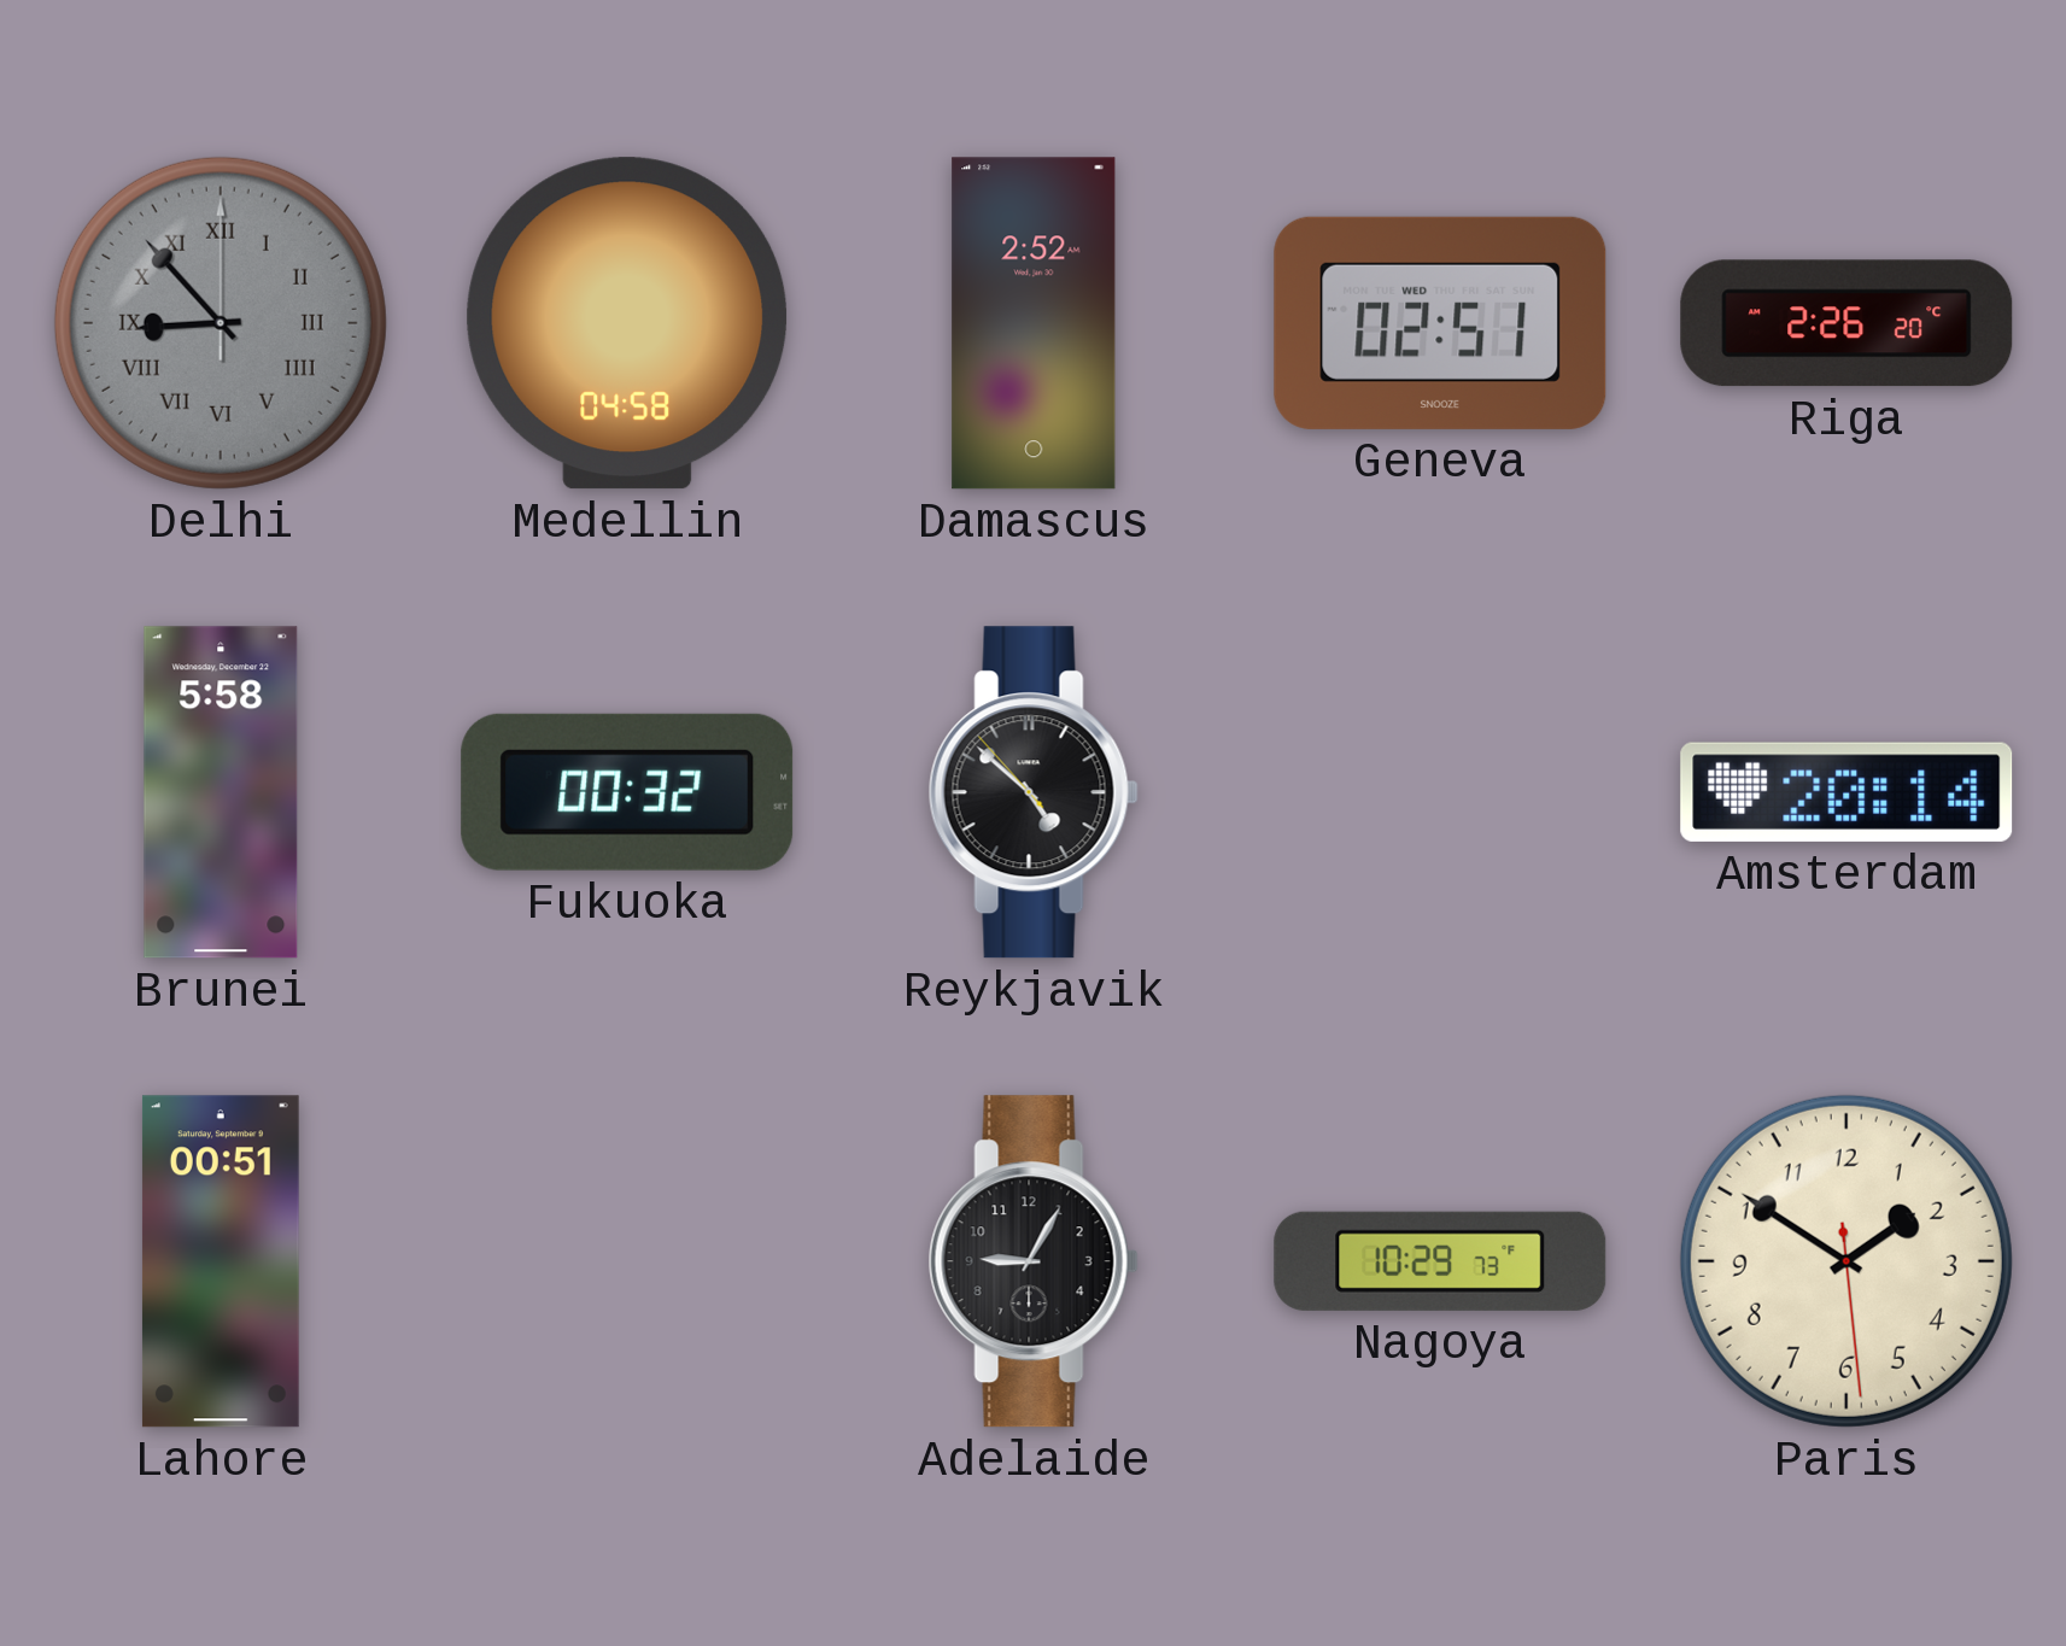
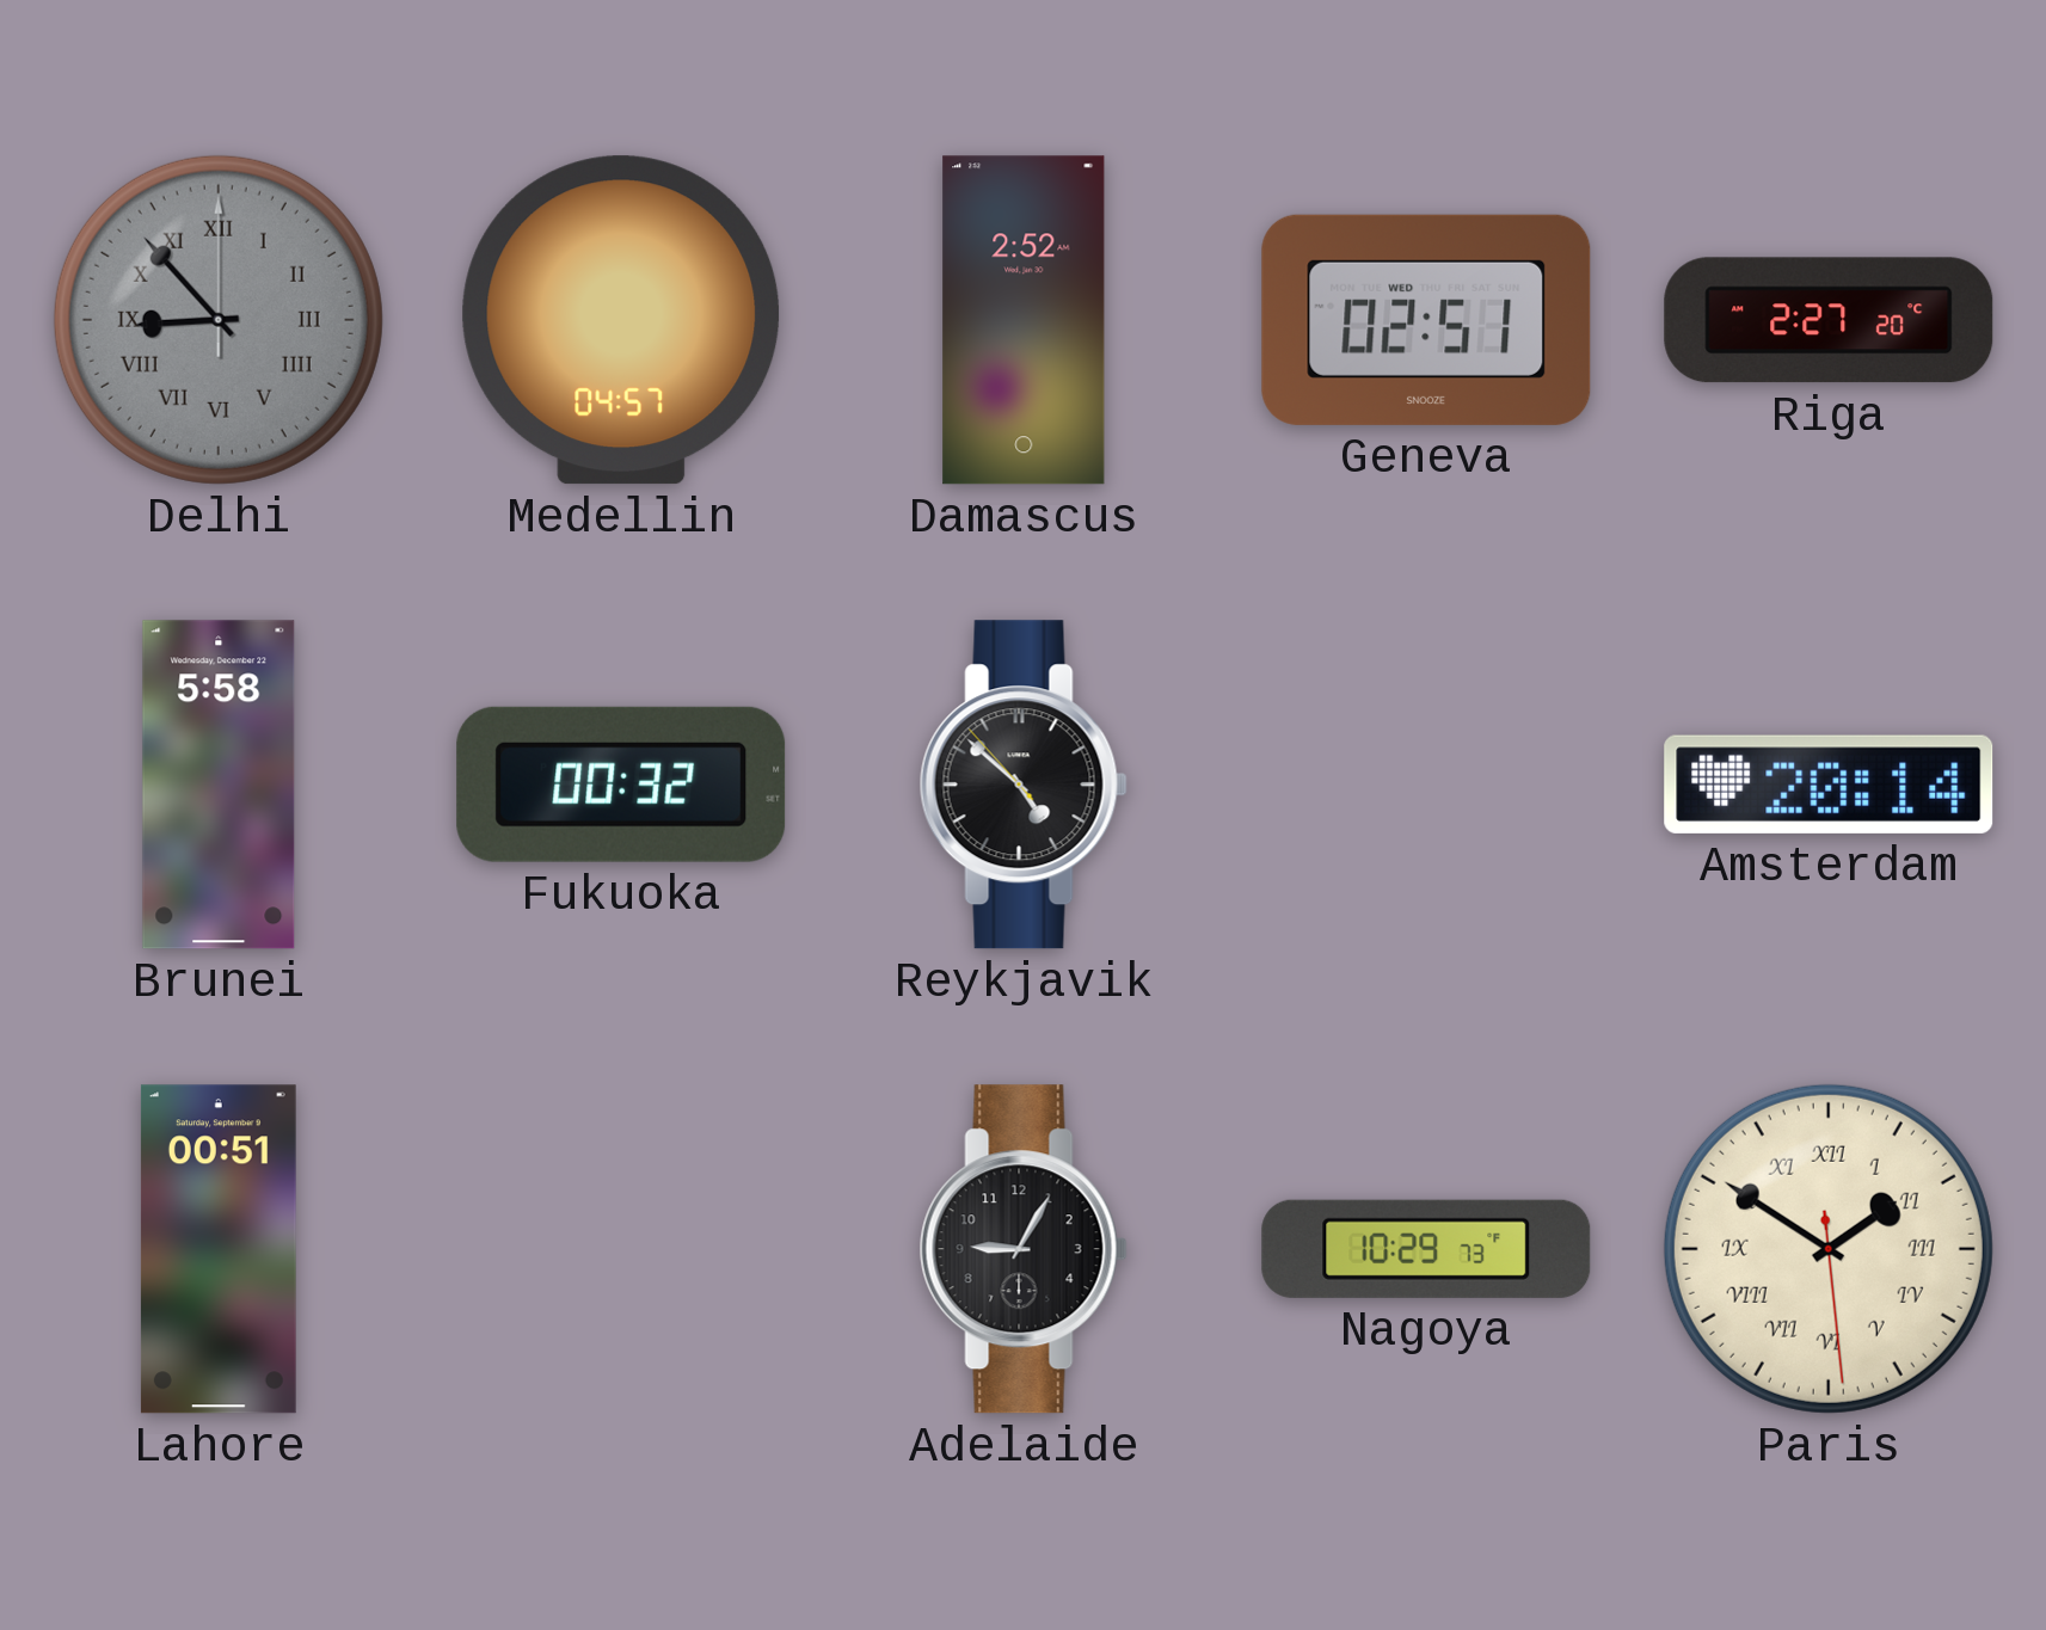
Medellin: 04:58 -> 04:57
Riga: 2:26 -> 2:27
Paris numerals: Arabic -> Roman
